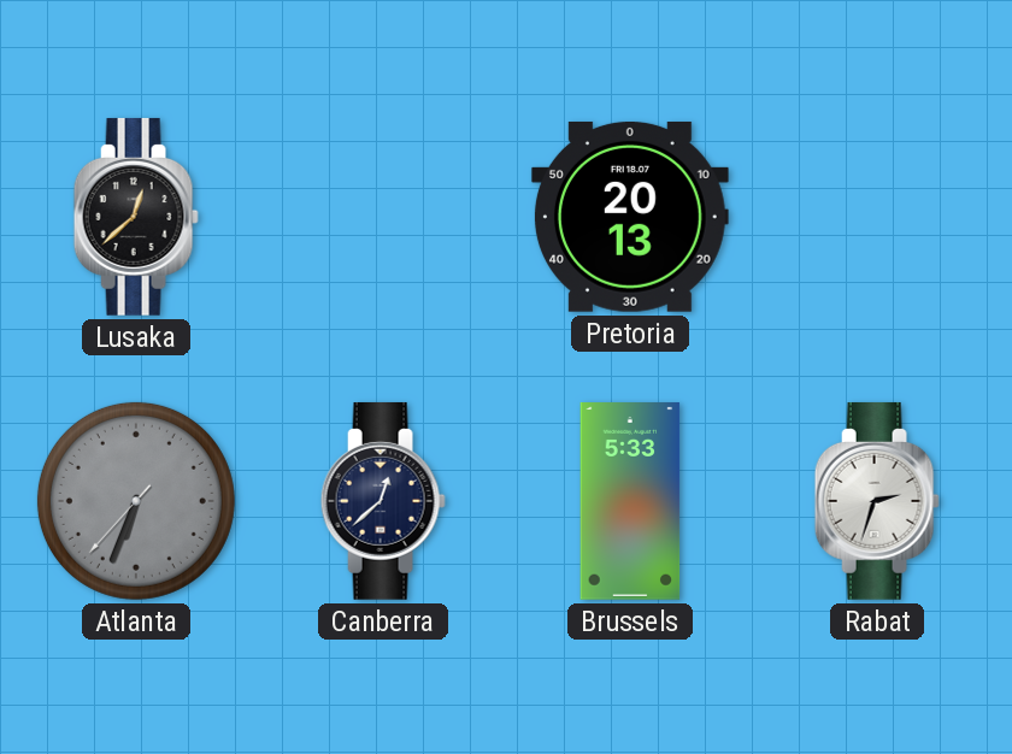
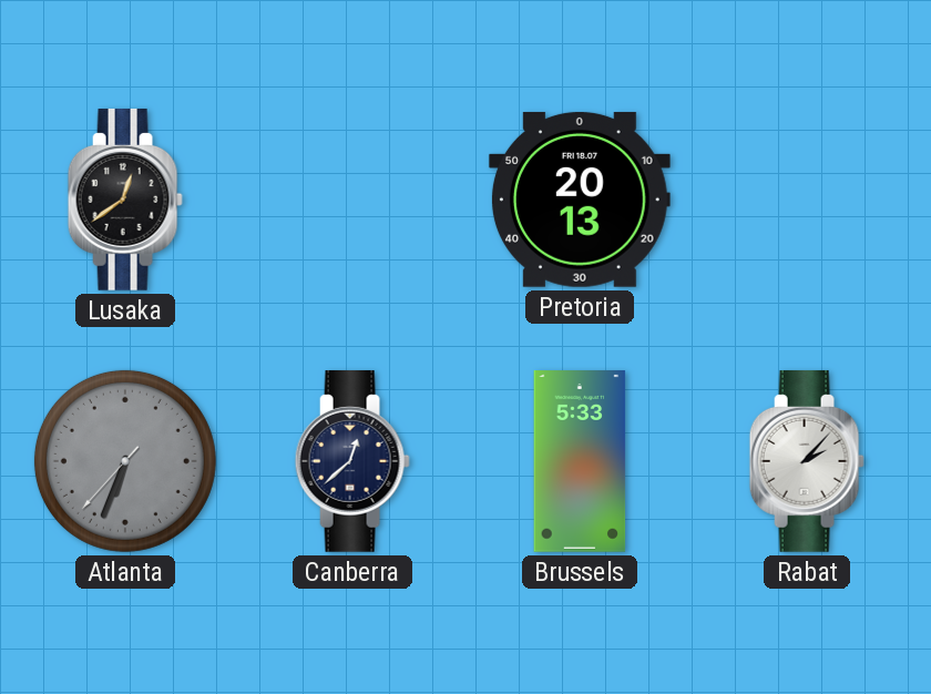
Lusaka: 12:38 -> 12:39
Rabat: 2:33 -> 2:07
